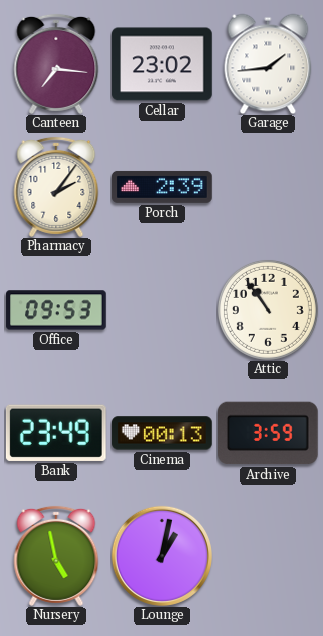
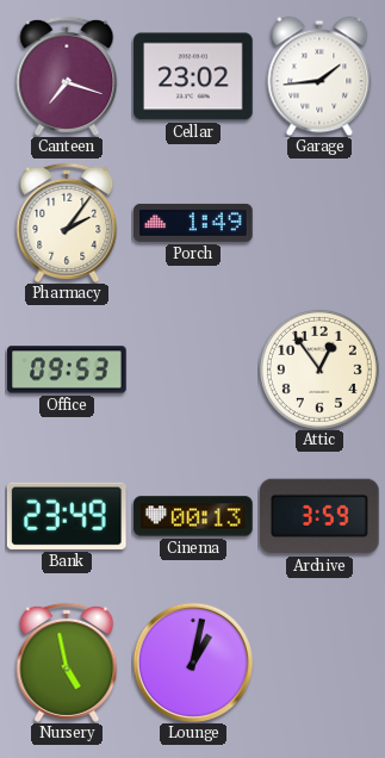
Canteen: 7:16 -> 7:18
Porch: 2:39 -> 1:49
Attic: 10:54 -> 12:54
